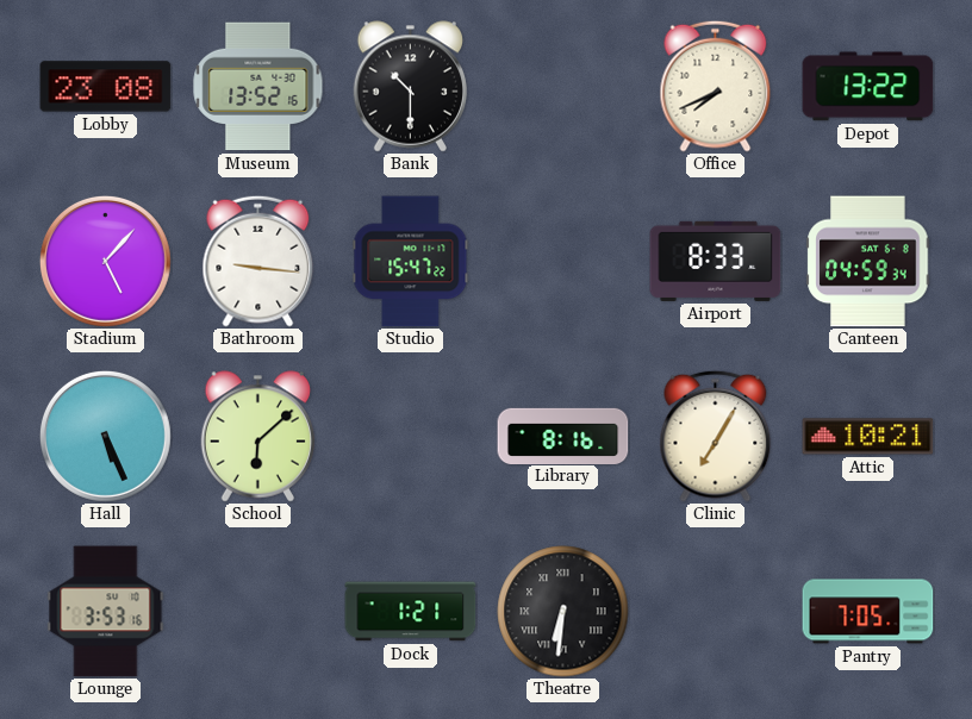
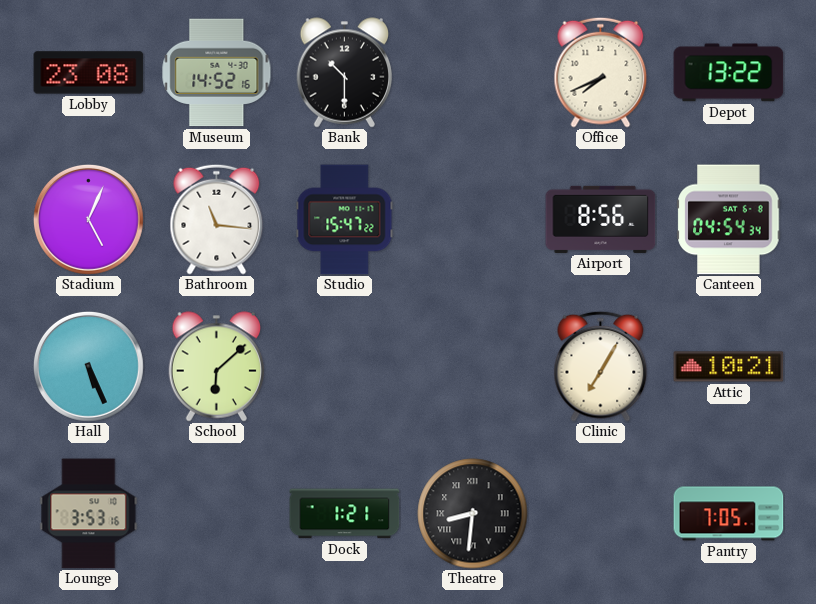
Museum: 13:52 -> 14:52
Stadium: 5:07 -> 5:04
Bathroom: 9:16 -> 11:16
Airport: 8:33 -> 8:56
Canteen: 04:59 -> 04:54
Library: 8:16 -> none
Theatre: 6:31 -> 8:31
